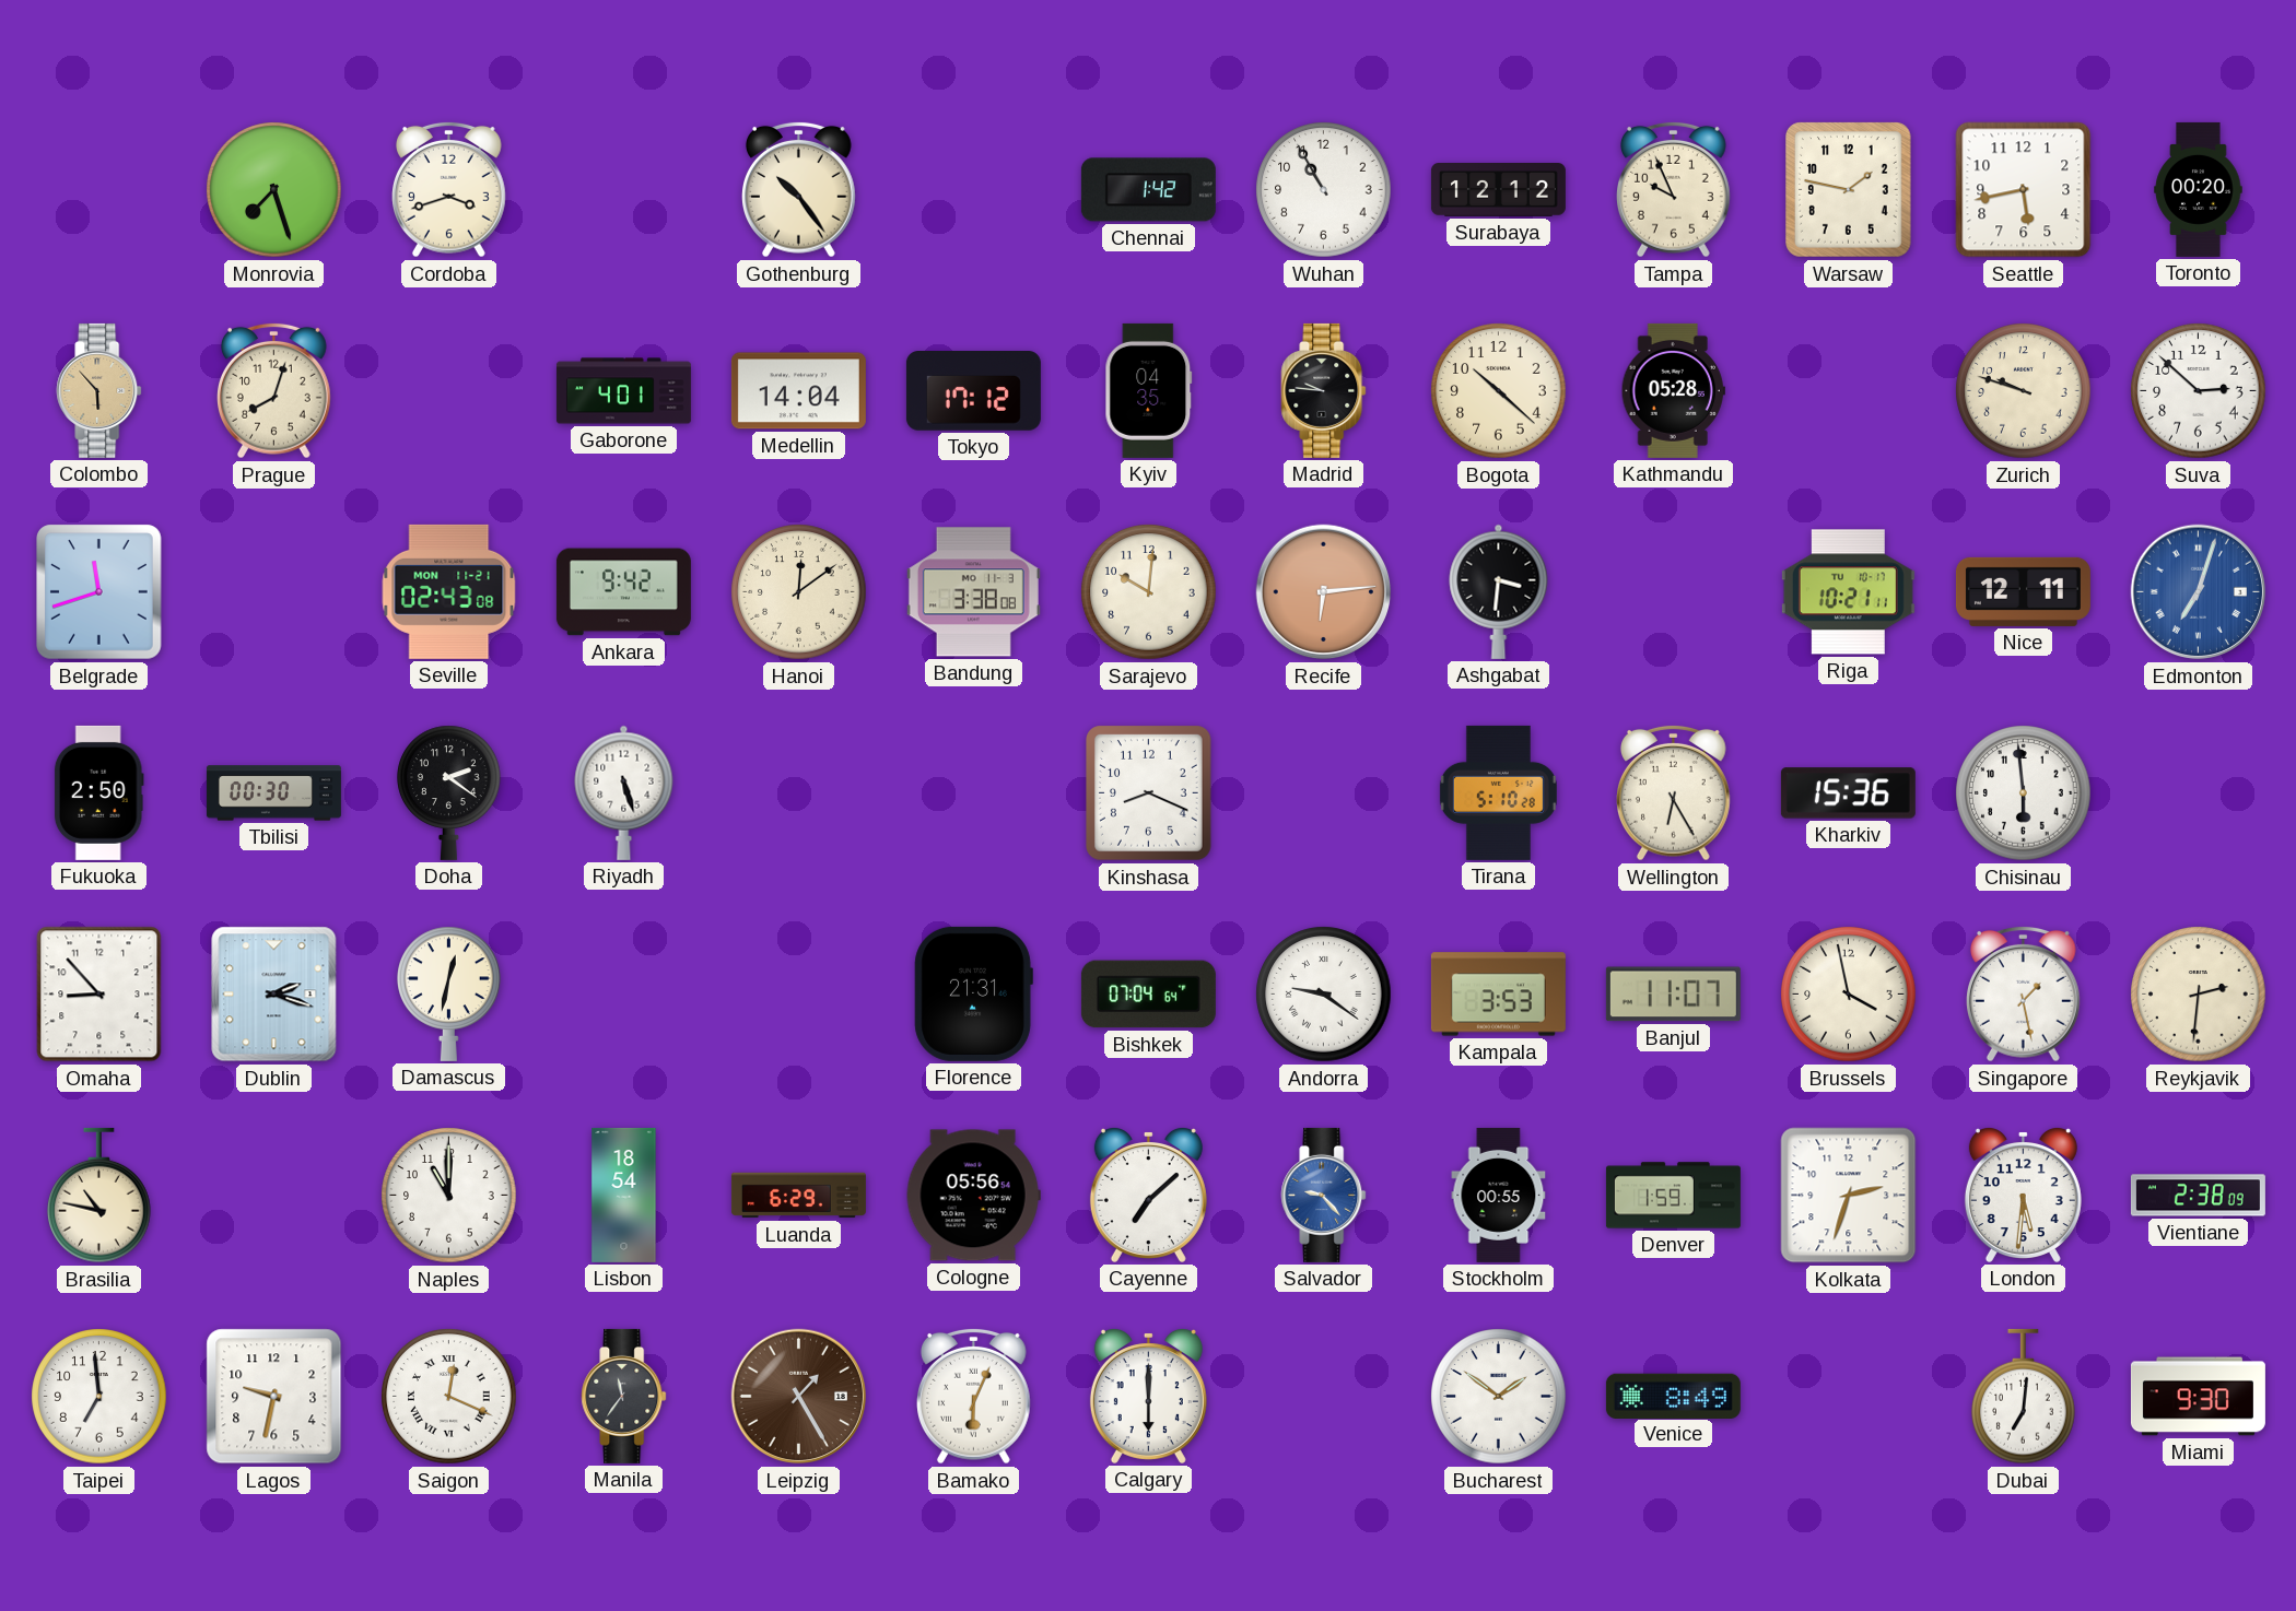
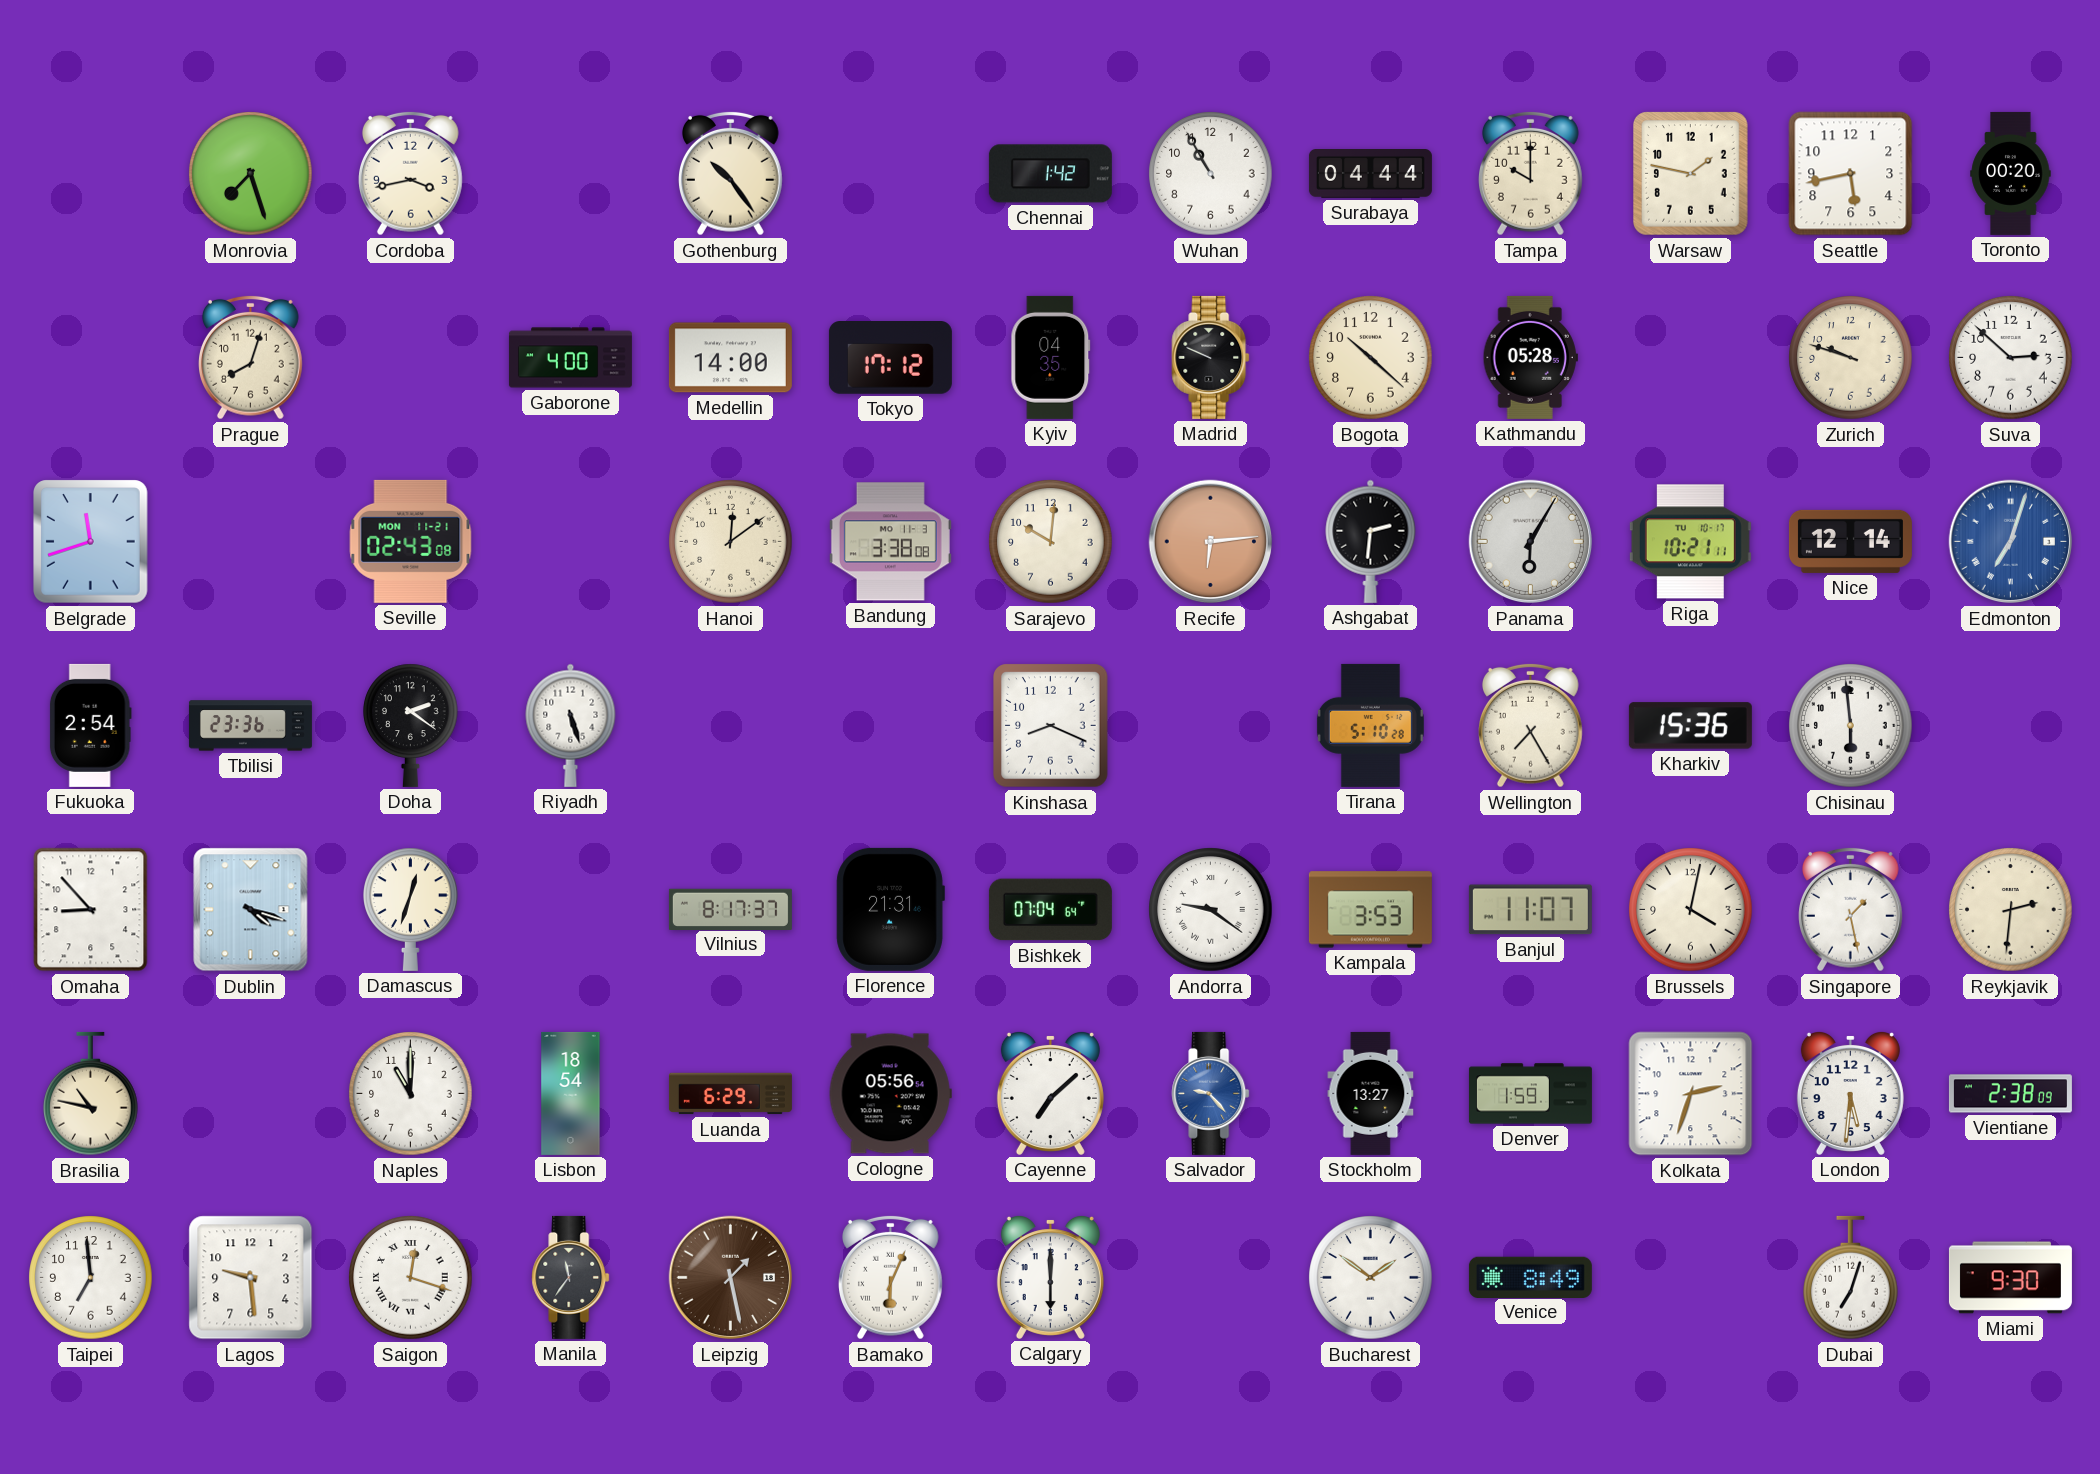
Cordoba: 3:42 -> 3:43
Surabaya: 12:12 -> 04:44
Tampa: 9:56 -> 10:00
Colombo: 5:53 -> none
Gaborone: 4:01 -> 4:00
Medellin: 14:04 -> 14:00
Madrid: 9:46 -> 9:49
Ankara: 9:42 -> none
Ashgabat: 3:31 -> 2:31
Panama: none -> 6:05
Nice: 12:11 -> 12:14
Fukuoka: 2:50 -> 2:54
Tbilisi: 00:30 -> 23:36
Wellington: 6:25 -> 7:25
Dublin: 2:18 -> 4:18
Damascus: 12:32 -> 12:33
Vilnius: none -> 8:17
Brussels: 3:58 -> 4:02
Stockholm: 00:55 -> 13:27
Lagos: 9:32 -> 9:29
Saigon: 12:19 -> 12:18
Leipzig: 1:25 -> 1:28
Dubai: 7:01 -> 7:03
